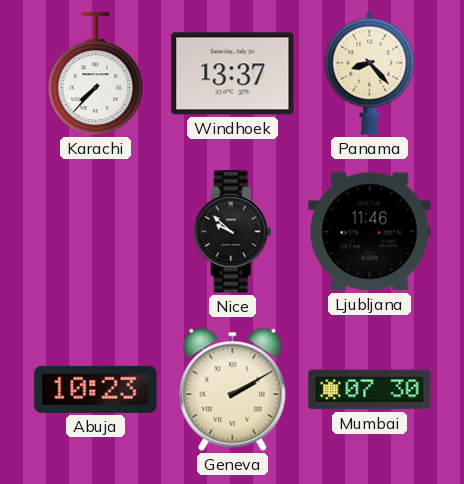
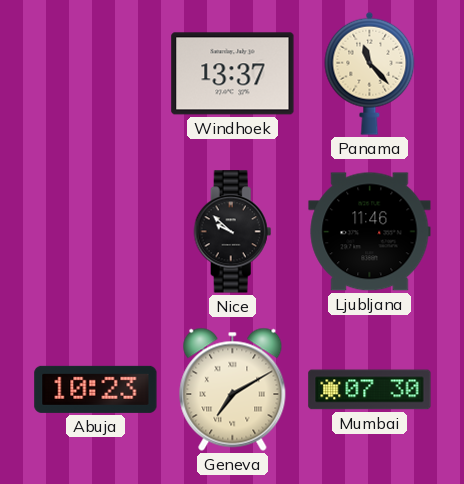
Karachi: 7:37 -> none
Panama: 8:23 -> 11:23
Geneva: 2:10 -> 7:10
